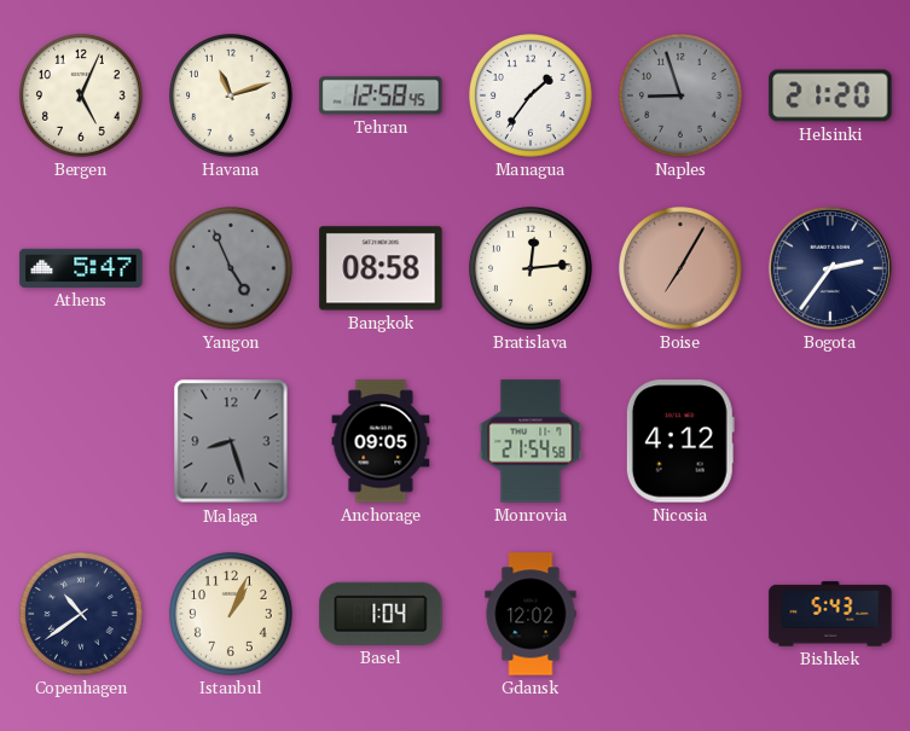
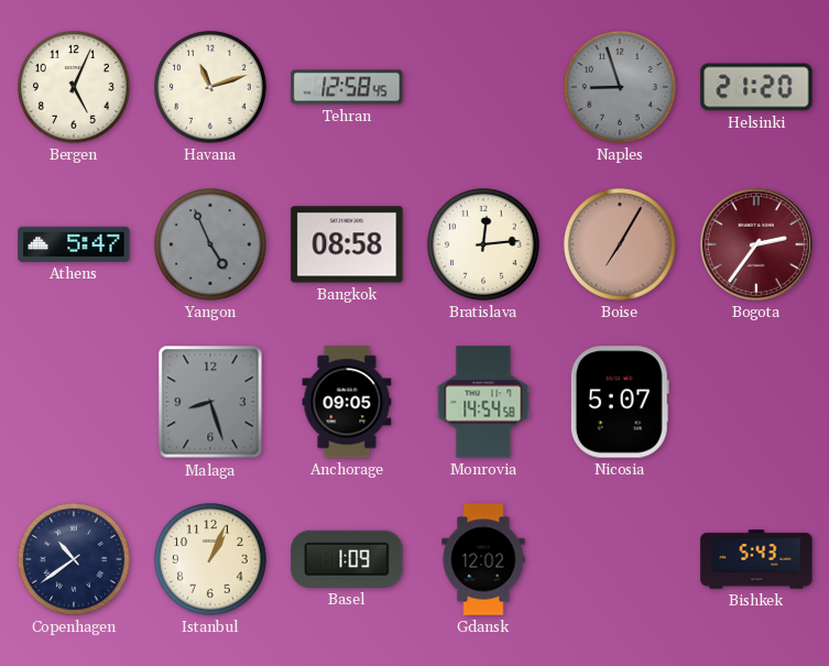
Managua: 1:36 -> none
Bogota dial: navy -> burgundy
Monrovia: 21:54 -> 14:54
Nicosia: 4:12 -> 5:07
Basel: 1:04 -> 1:09
